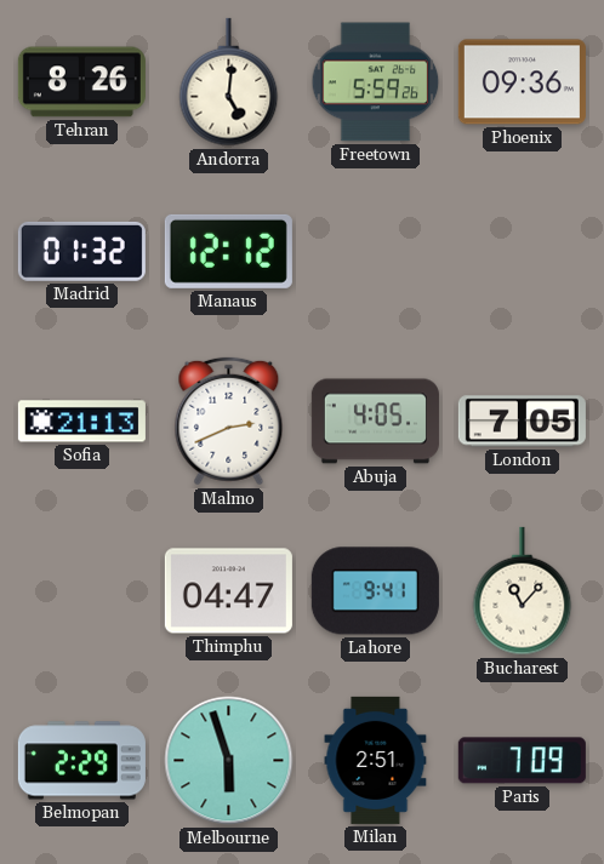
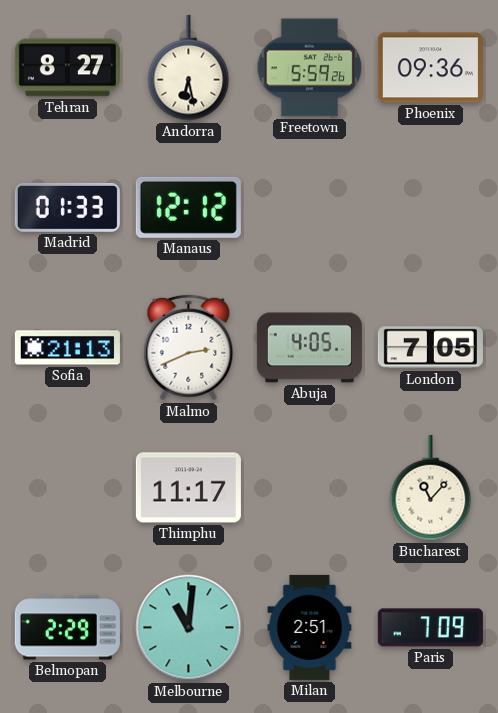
Tehran: 8:26 -> 8:27
Andorra: 5:01 -> 6:28
Madrid: 01:32 -> 01:33
Thimphu: 04:47 -> 11:17
Lahore: 9:41 -> none
Melbourne: 5:57 -> 11:01
